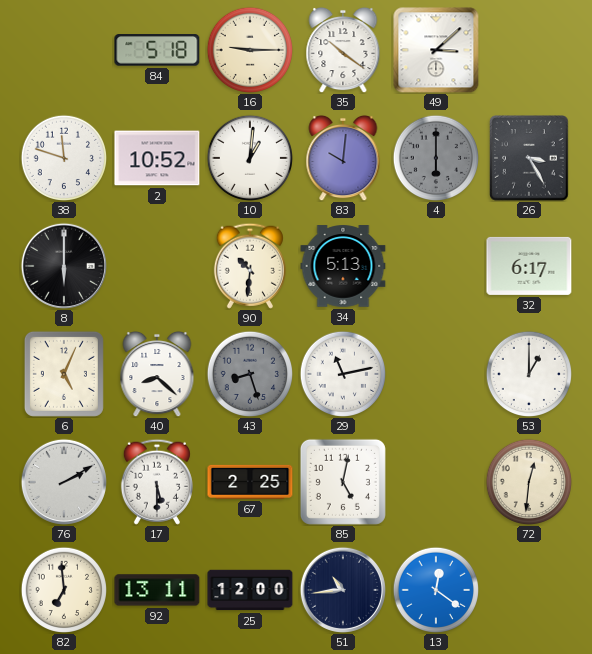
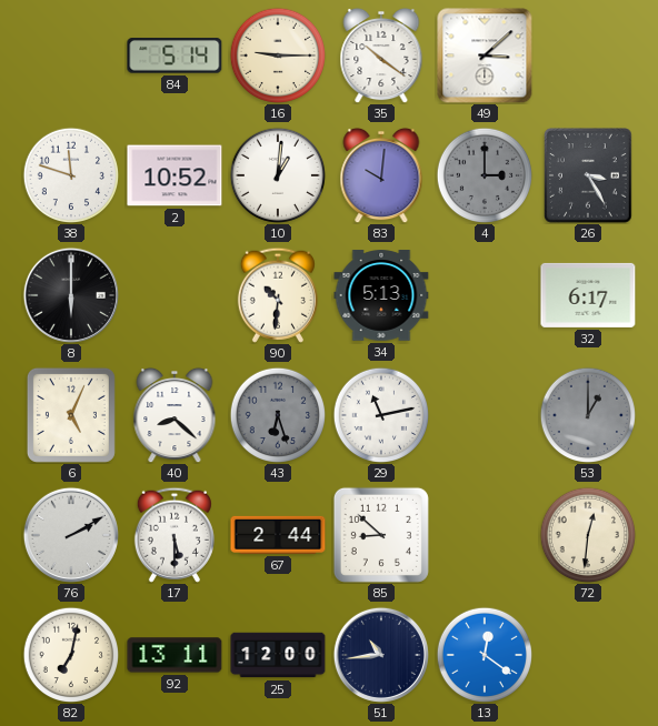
84: 5:18 -> 5:14
4: 6:00 -> 3:00
43: 8:27 -> 6:27
53 dial: white -> grey
67: 2:25 -> 2:44
85: 5:02 -> 8:52
82: 6:59 -> 7:02
